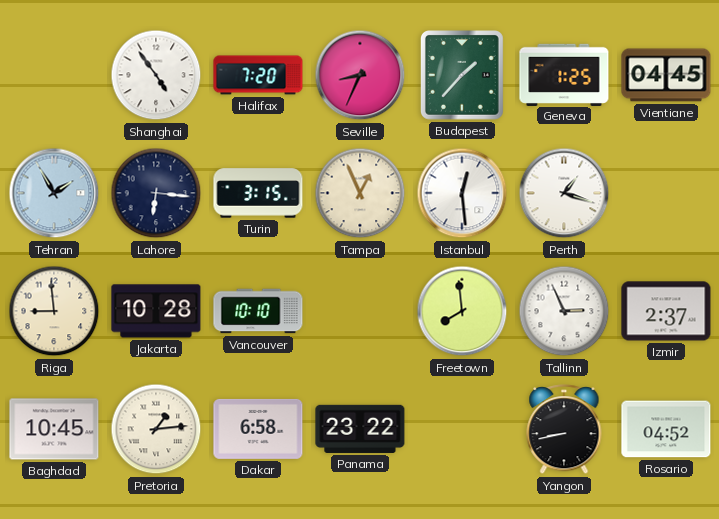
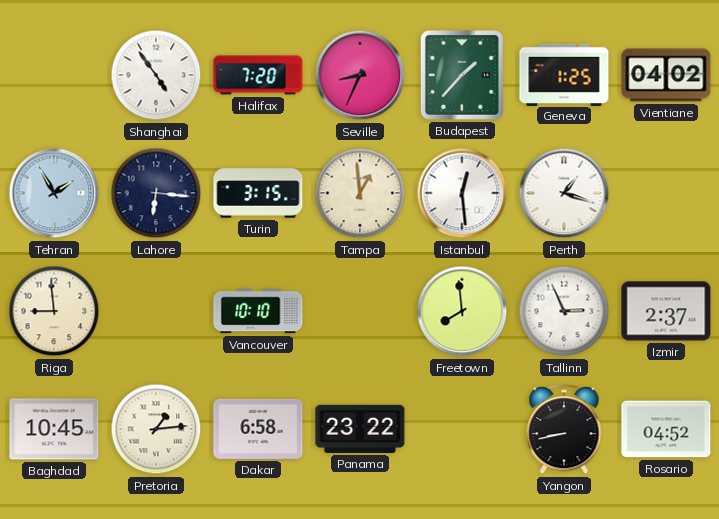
Vientiane: 04:45 -> 04:02
Tampa: 12:56 -> 12:59
Jakarta: 10:28 -> none
